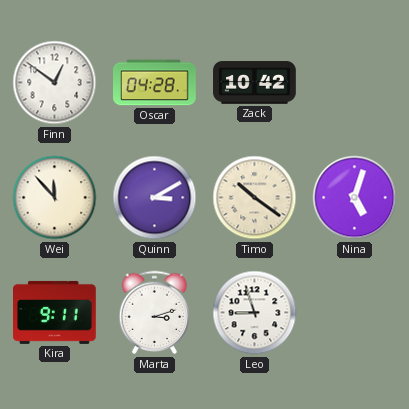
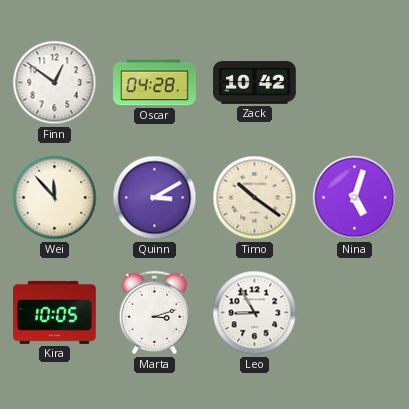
Kira: 9:11 -> 10:05
Leo: 8:57 -> 8:55
